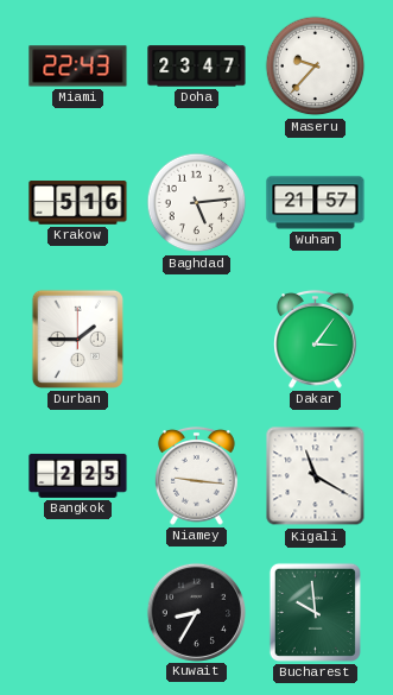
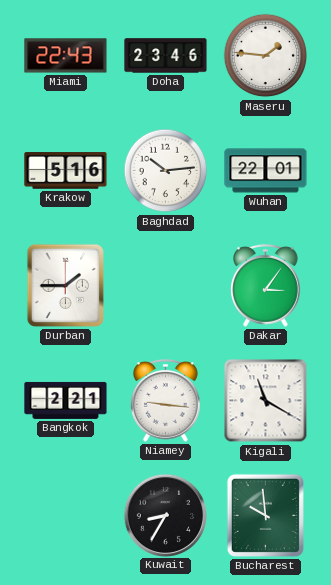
Doha: 23:47 -> 23:46
Maseru: 9:37 -> 1:46
Baghdad: 5:14 -> 10:14
Wuhan: 21:57 -> 22:01
Bangkok: 2:25 -> 2:21
